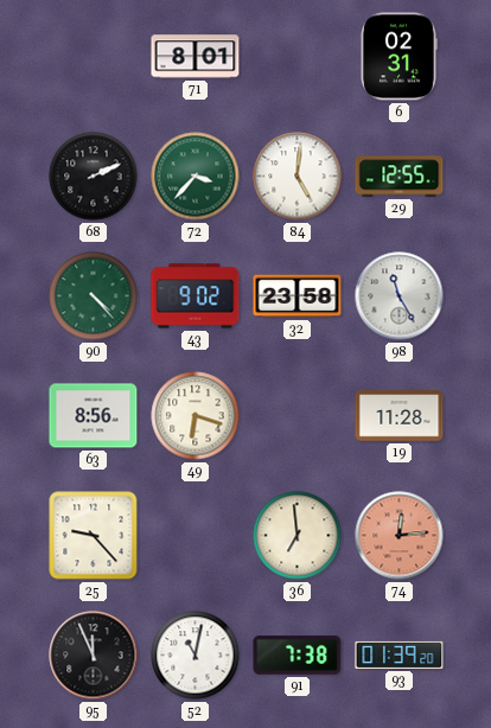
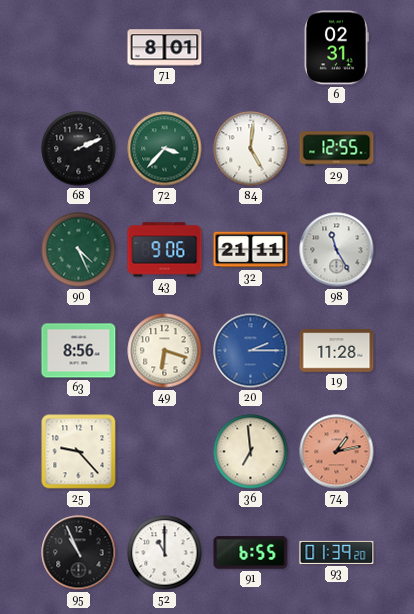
90: 4:23 -> 4:26
43: 9:02 -> 9:06
32: 23:58 -> 21:11
20: none -> 2:15
74: 12:14 -> 1:13
95: 11:56 -> 10:56
52: 11:02 -> 11:00
91: 7:38 -> 6:55
